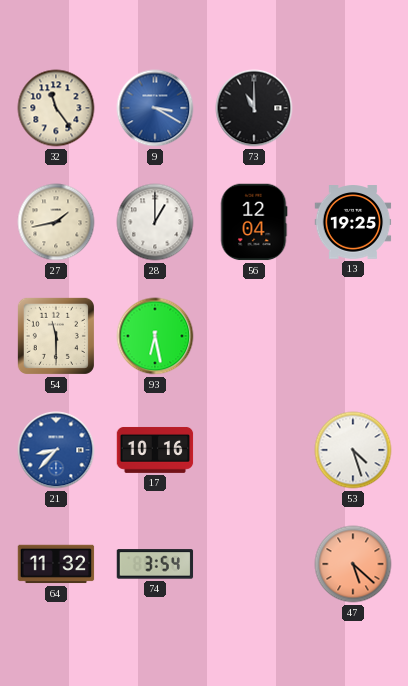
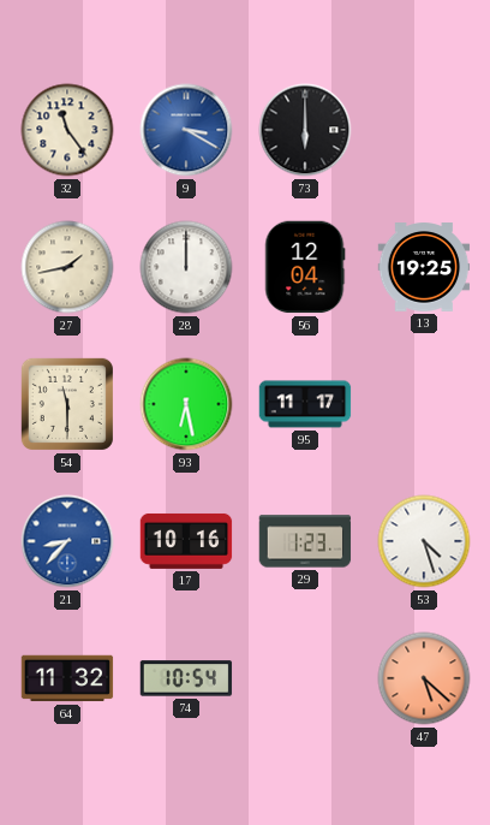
73: 11:00 -> 6:00
28: 1:00 -> 12:00
95: none -> 11:17
29: none -> 1:23
74: 3:54 -> 10:54
